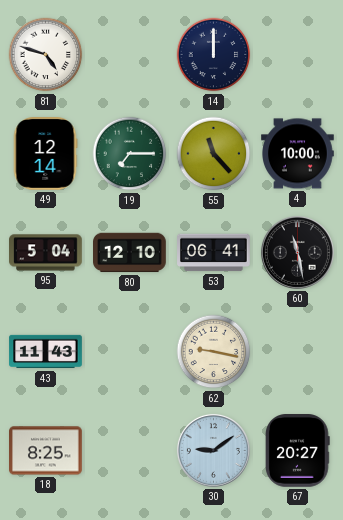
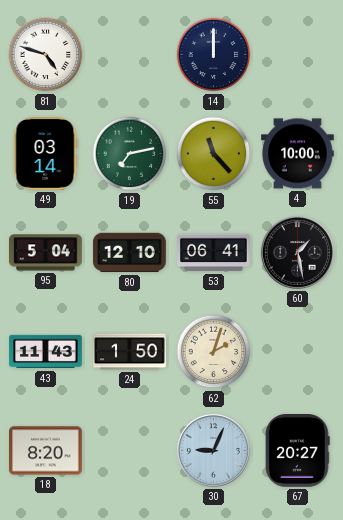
49: 12:14 -> 03:14
19: 7:15 -> 7:13
60: 11:28 -> 1:28
24: none -> 1:50
62: 9:17 -> 2:03
18: 8:25 -> 8:20
30: 9:09 -> 9:04
